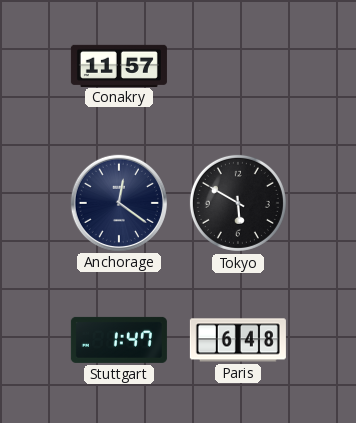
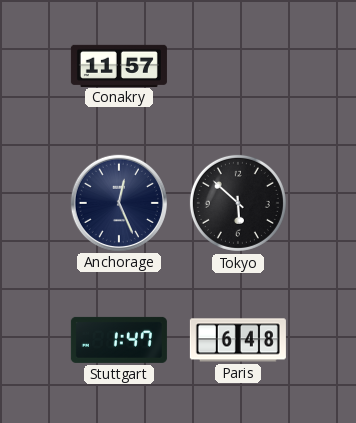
Anchorage: 12:21 -> 12:26
Tokyo: 5:50 -> 5:52
